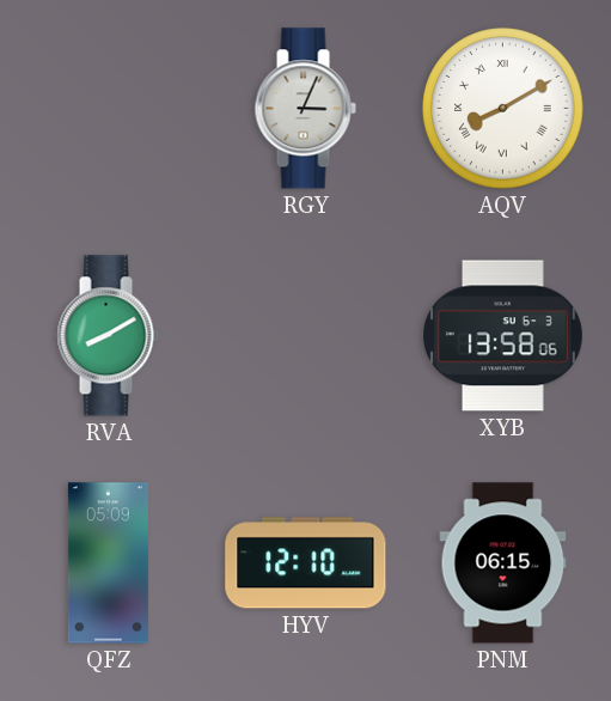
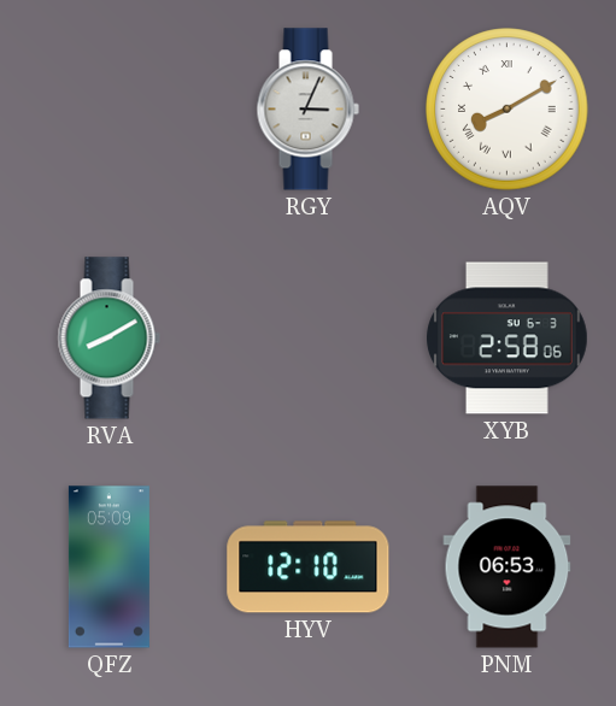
XYB: 13:58 -> 2:58
PNM: 06:15 -> 06:53
